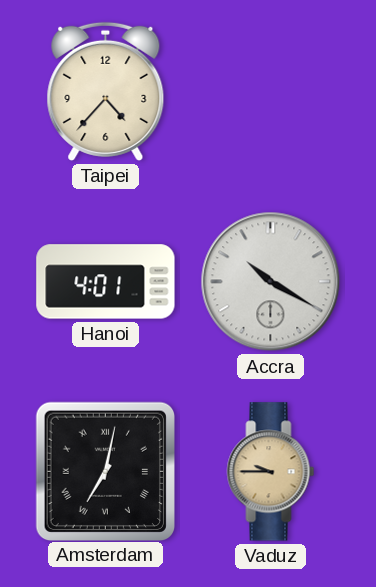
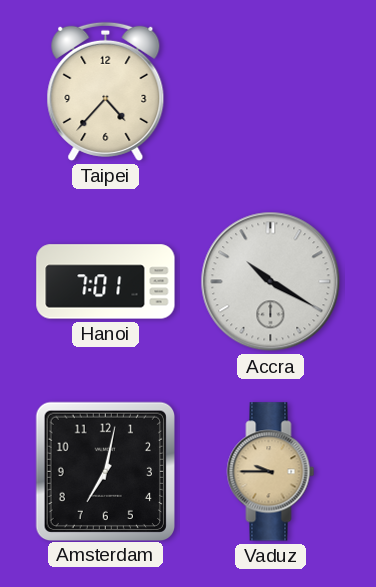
Hanoi: 4:01 -> 7:01
Amsterdam numerals: Roman -> Arabic
